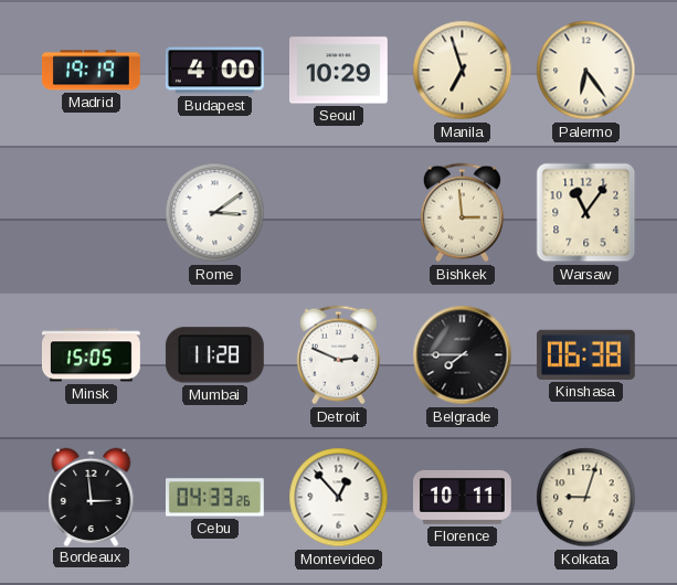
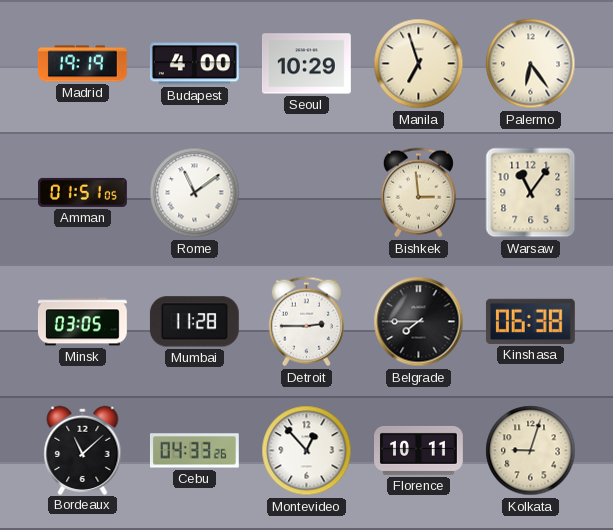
Amman: none -> 01:51
Rome: 3:09 -> 11:09
Minsk: 15:05 -> 03:05
Detroit: 2:49 -> 2:45
Bordeaux: 2:59 -> 11:08
